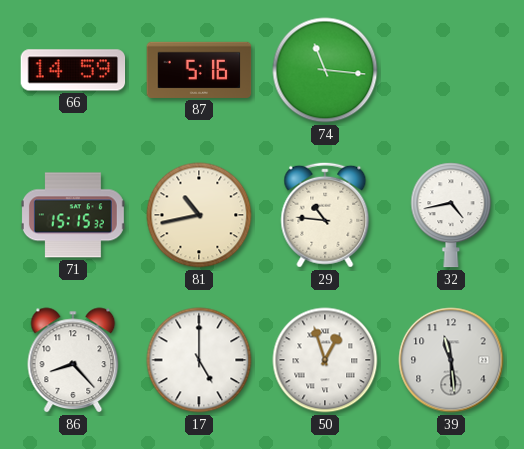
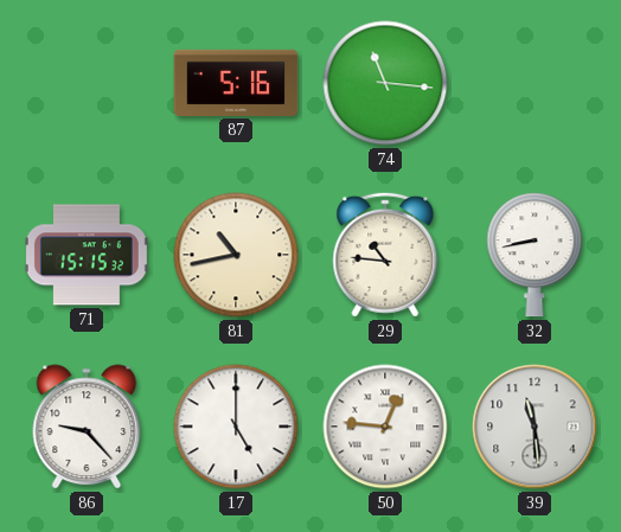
66: 14:59 -> none
32: 4:43 -> 8:43
86: 8:23 -> 9:23
50: 12:57 -> 12:46
